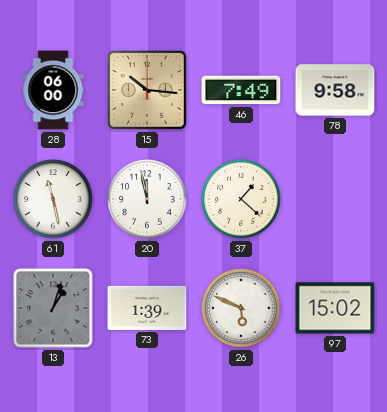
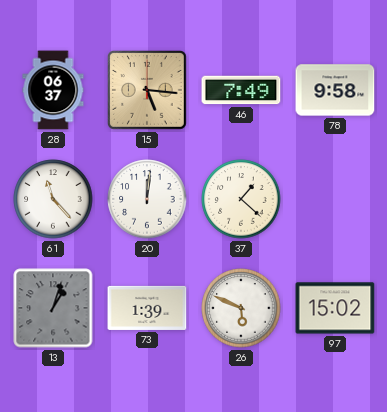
28: 06:00 -> 06:37
15: 10:16 -> 5:16
61: 11:28 -> 11:23
20: 11:58 -> 12:01
